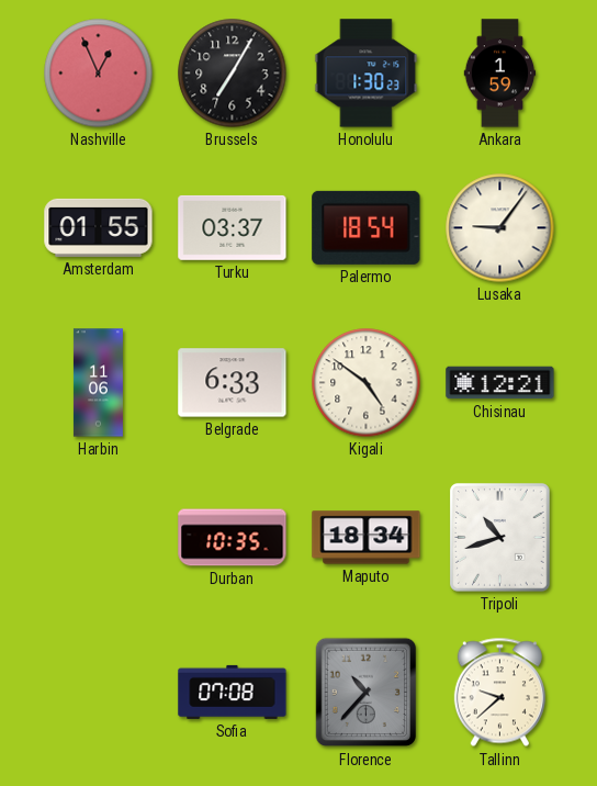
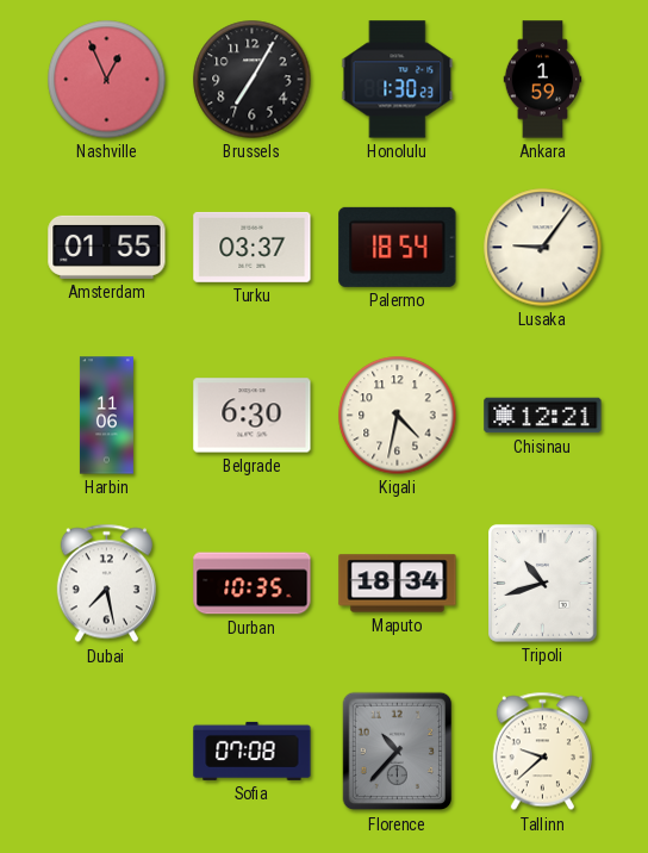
Belgrade: 6:33 -> 6:30
Kigali: 4:51 -> 4:32
Dubai: none -> 7:28
